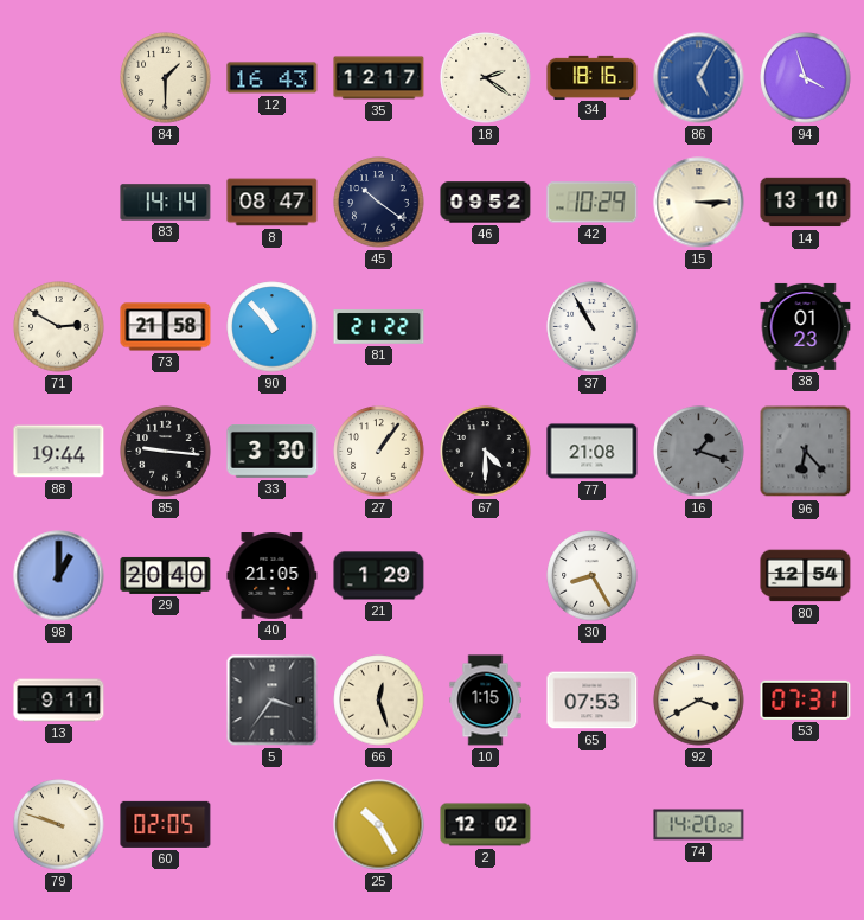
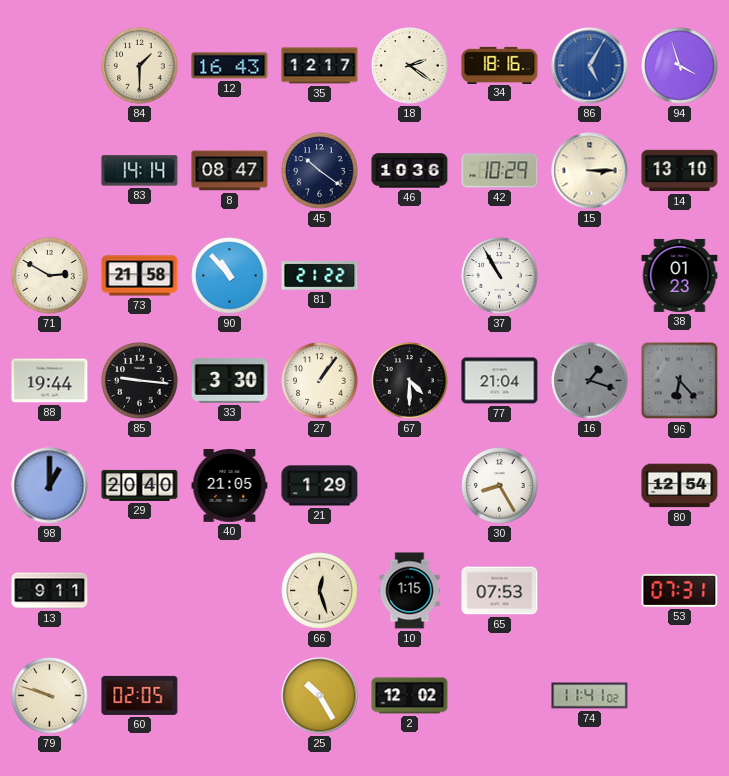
46: 09:52 -> 10:36
77: 21:08 -> 21:04
5: 3:36 -> none
92: 3:40 -> none
74: 14:20 -> 11:41
